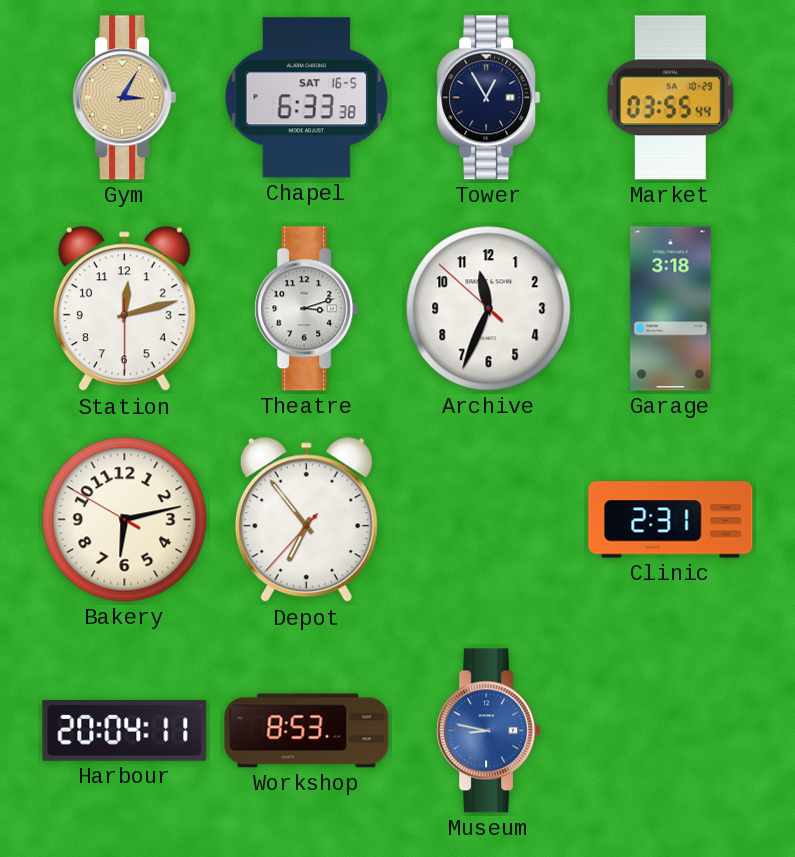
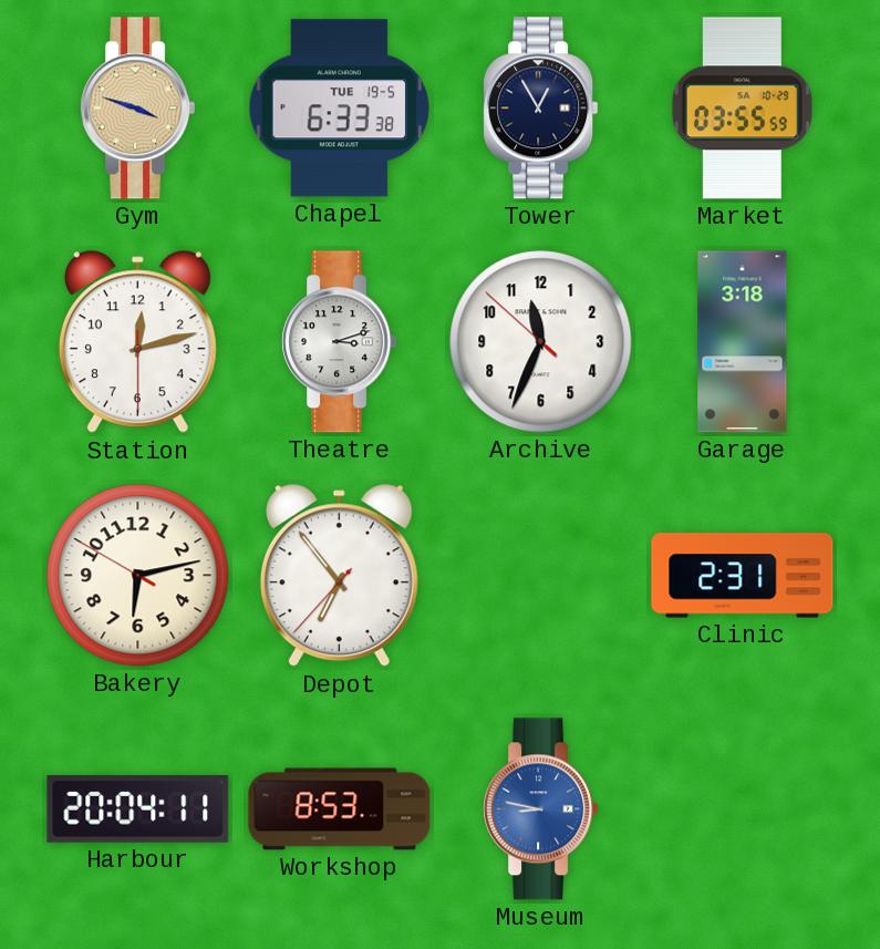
Gym: 3:05 -> 3:48
Chapel date: SAT 16-5 -> TUE 19-5
Market: 03:55:44 -> 03:55:59
